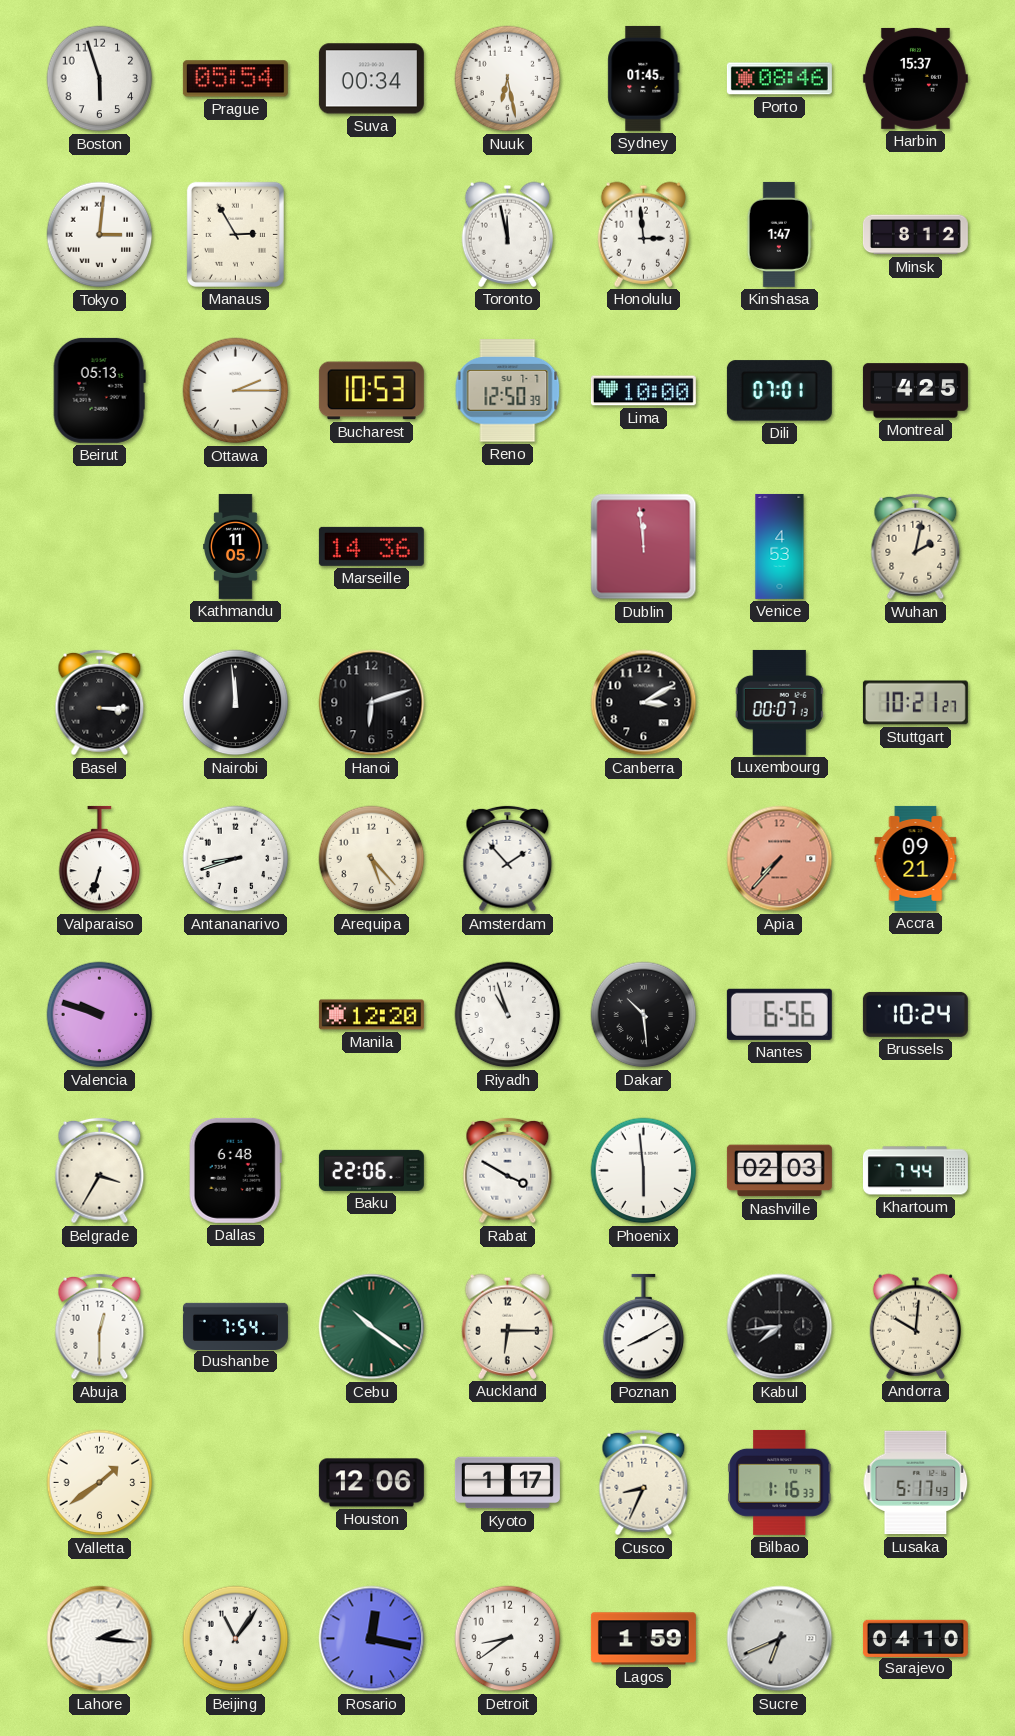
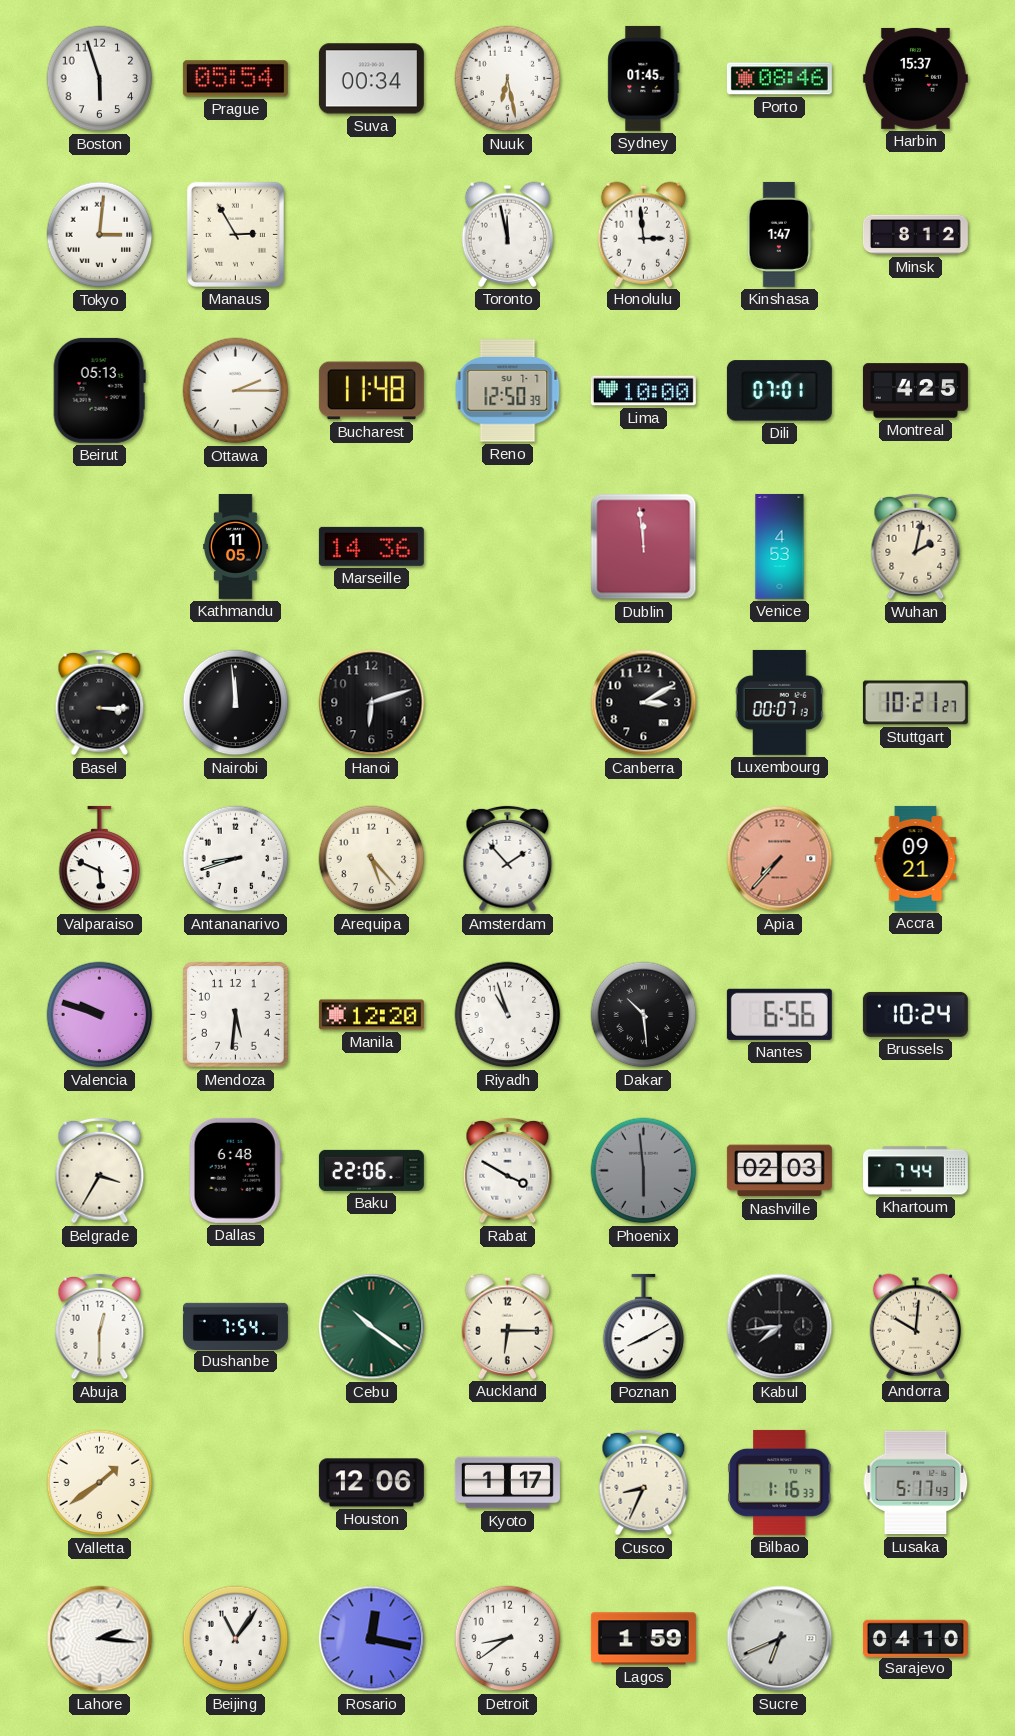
Bucharest: 10:53 -> 11:48
Valparaiso: 6:33 -> 5:49
Mendoza: none -> 5:31
Phoenix dial: white -> grey
